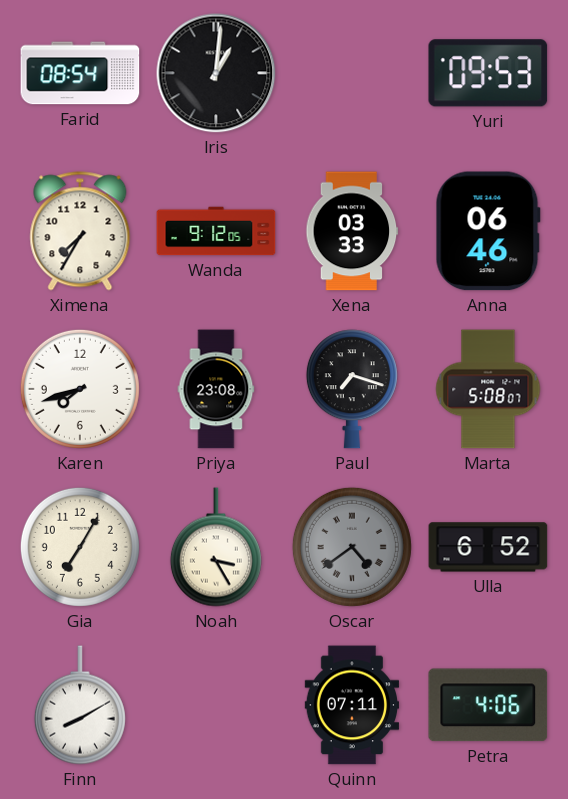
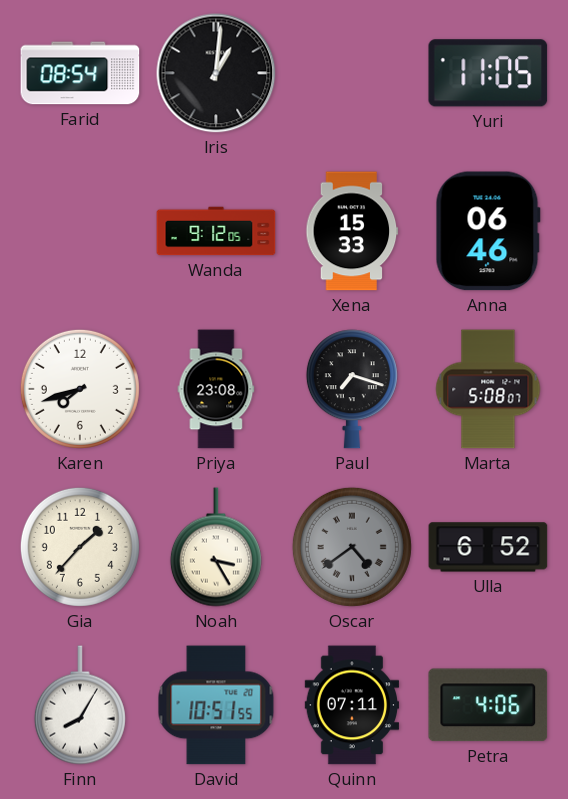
Yuri: 09:53 -> 11:05
Ximena: 7:35 -> none
Xena: 03:33 -> 15:33
Gia: 7:05 -> 1:37
Finn: 8:10 -> 8:05
David: none -> 10:51
